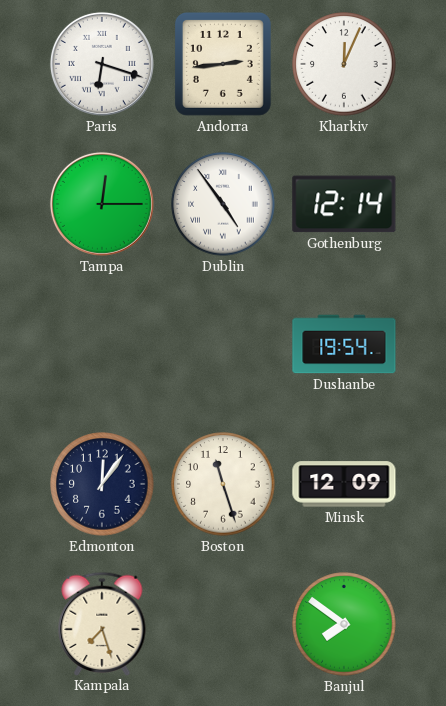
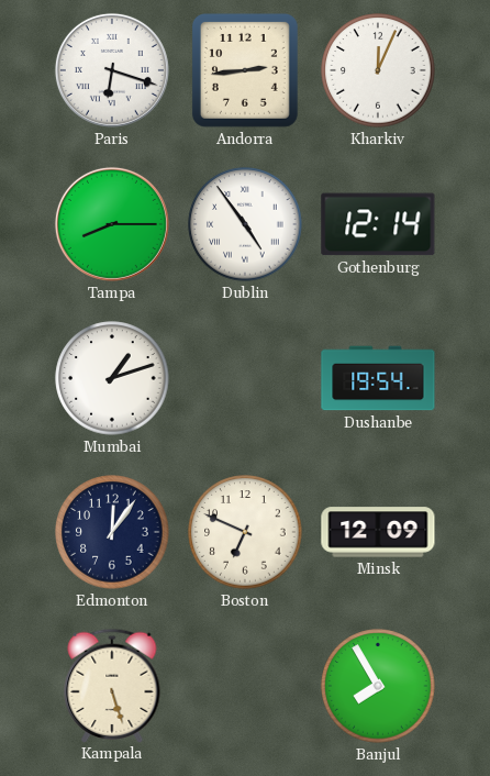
Tampa: 12:15 -> 8:15
Mumbai: none -> 1:12
Boston: 11:27 -> 6:49
Kampala: 7:27 -> 5:27
Banjul: 7:51 -> 7:55
